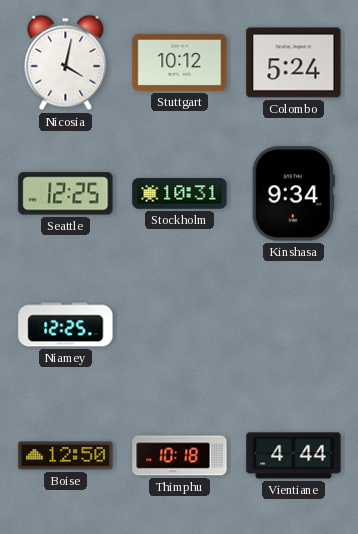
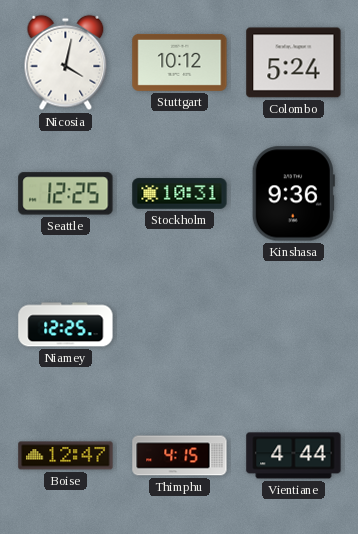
Kinshasa: 9:34 -> 9:36
Boise: 12:50 -> 12:47
Thimphu: 10:18 -> 4:15
